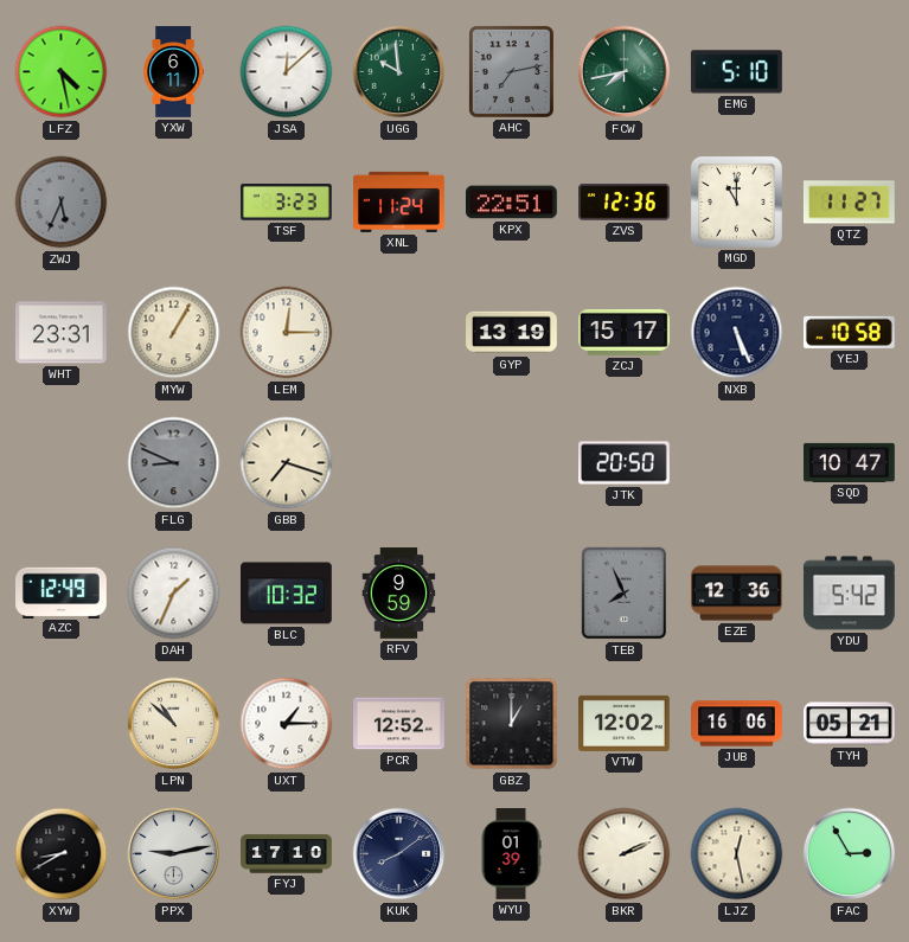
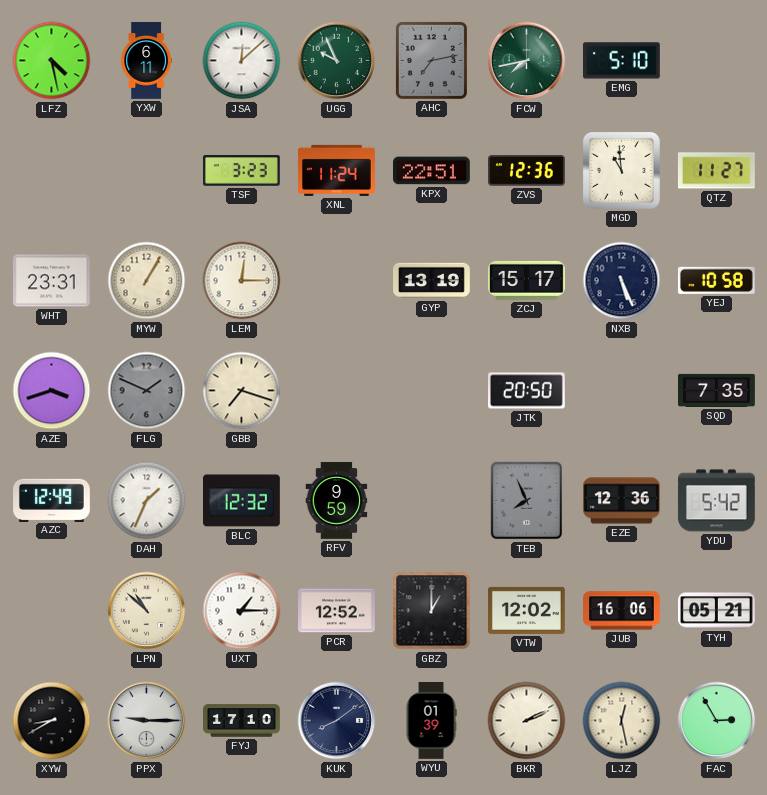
UGG: 9:59 -> 9:56
ZWJ: 5:34 -> none
MGD: 11:00 -> 10:59
AZE: none -> 3:42
FLG: 8:49 -> 1:49
SQD: 10:47 -> 7:35
BLC: 10:32 -> 12:32
PPX: 9:13 -> 9:15
